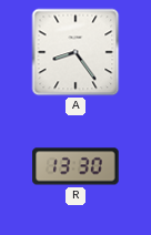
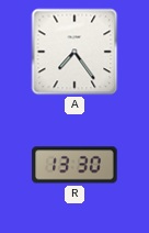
A: 8:24 -> 7:24
